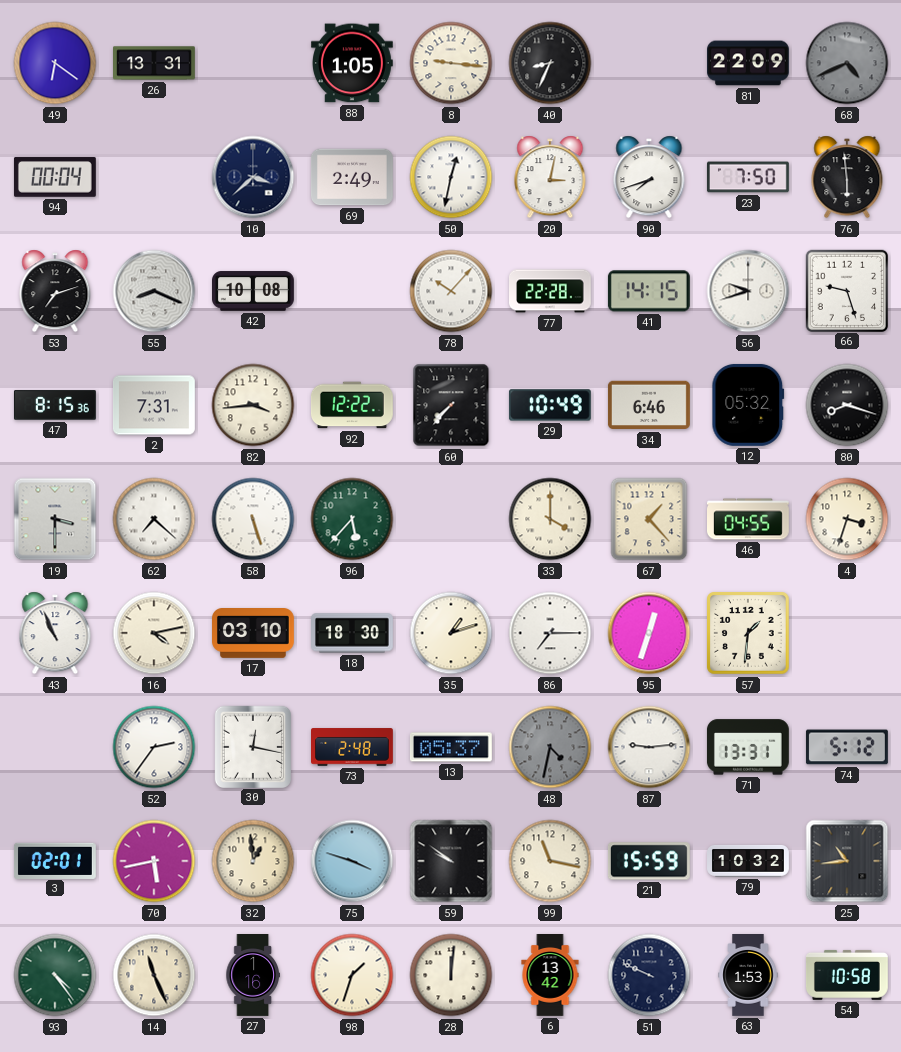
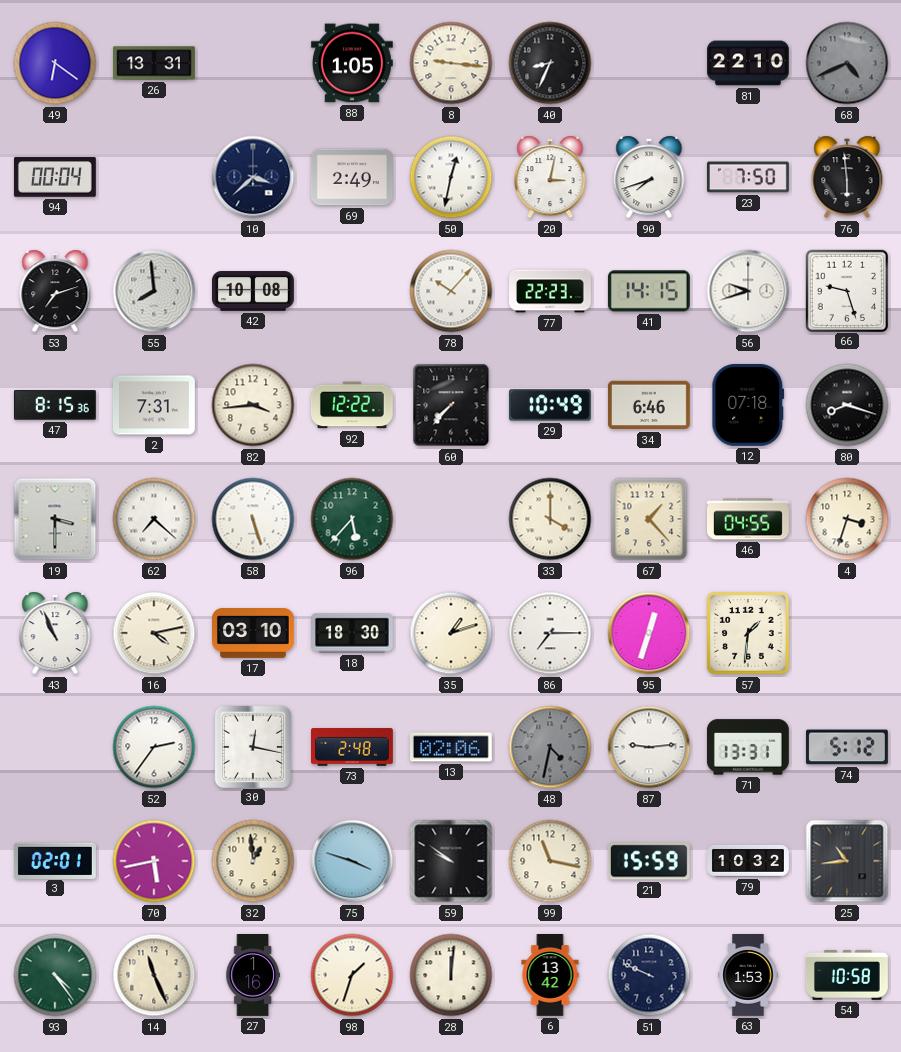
81: 22:09 -> 22:10
55: 8:19 -> 7:59
77: 22:28 -> 22:23
12: 05:32 -> 07:18
13: 05:37 -> 02:06
